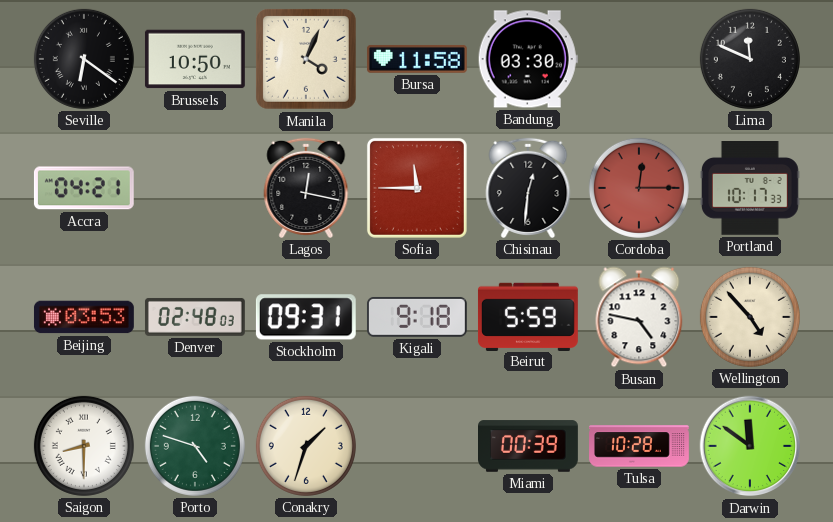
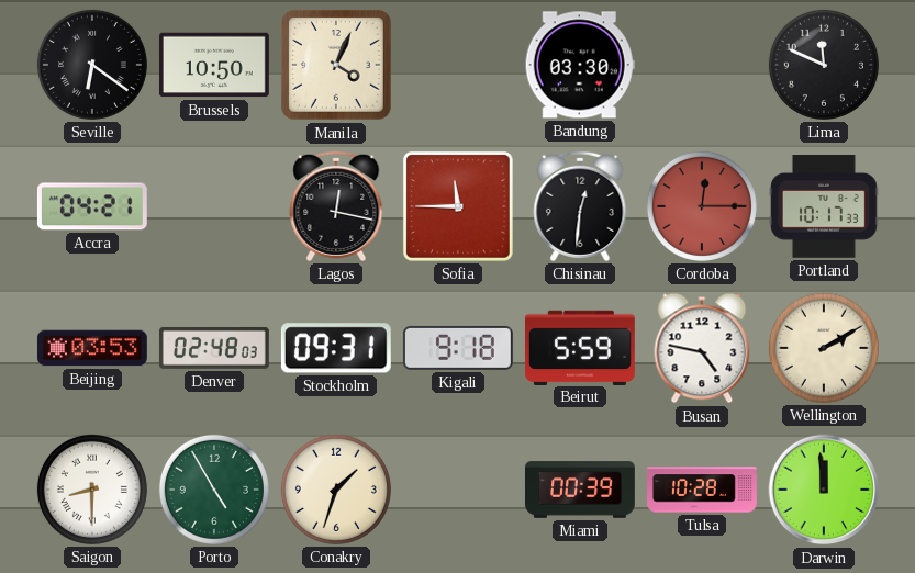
Bursa: 11:58 -> none
Wellington: 4:53 -> 2:10
Porto: 4:48 -> 4:55
Darwin: 11:51 -> 11:59
